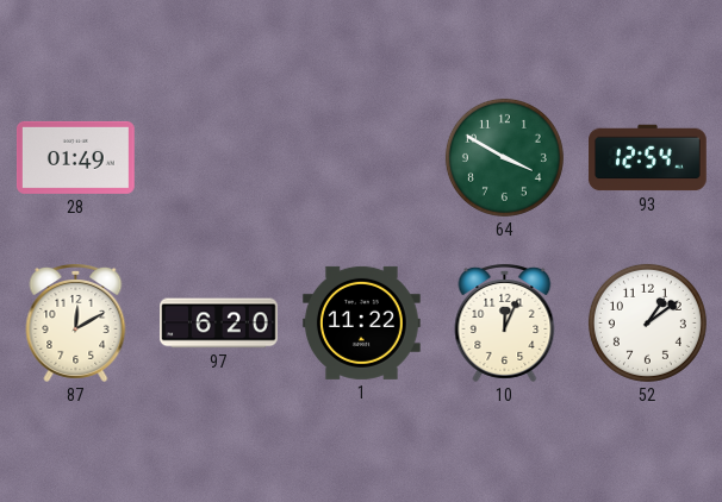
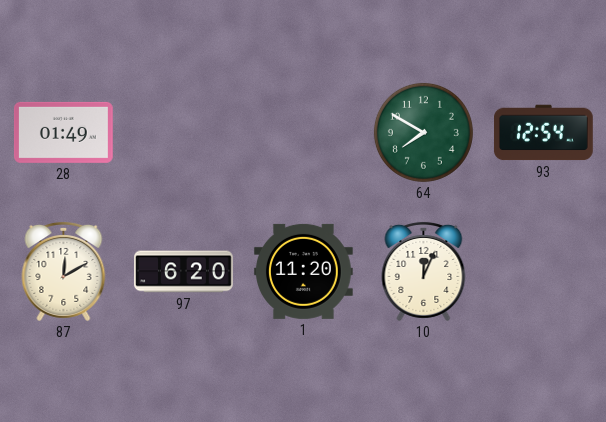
64: 3:50 -> 7:50
1: 11:22 -> 11:20
52: 1:09 -> none
